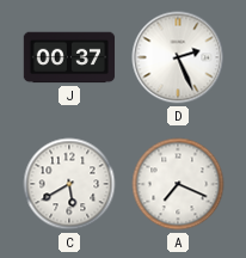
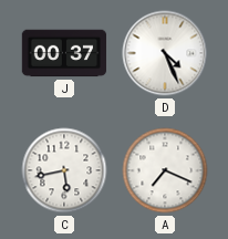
D: 2:26 -> 4:26
C: 5:40 -> 5:43
